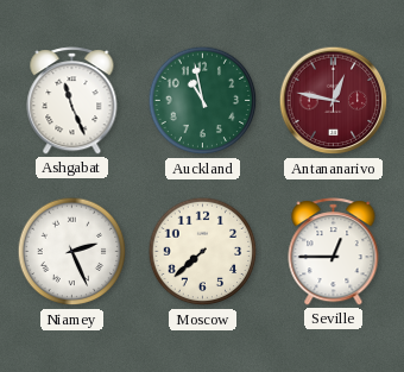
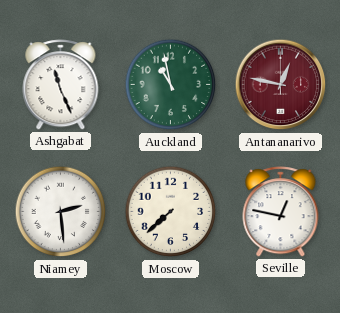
Niamey: 2:26 -> 2:29
Seville: 12:45 -> 12:47
